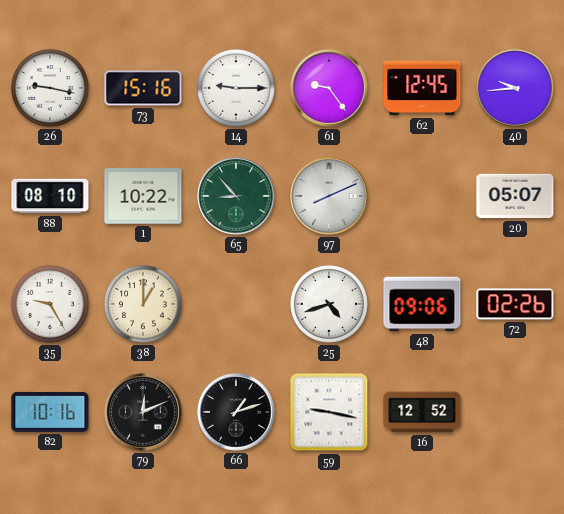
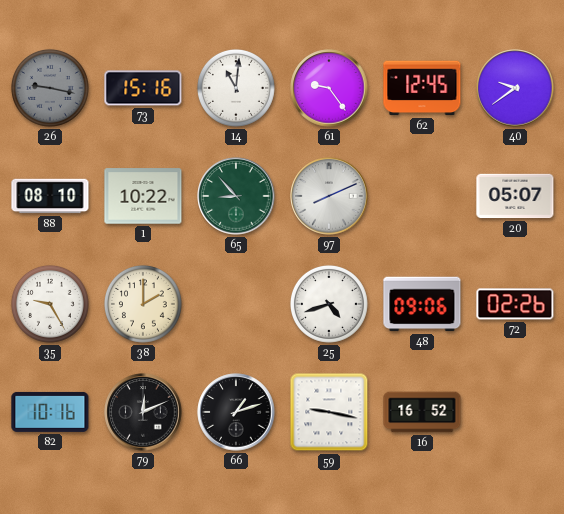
26 dial: white -> grey
14: 9:15 -> 11:01
40: 9:44 -> 9:39
38: 1:00 -> 2:00
16: 12:52 -> 16:52
